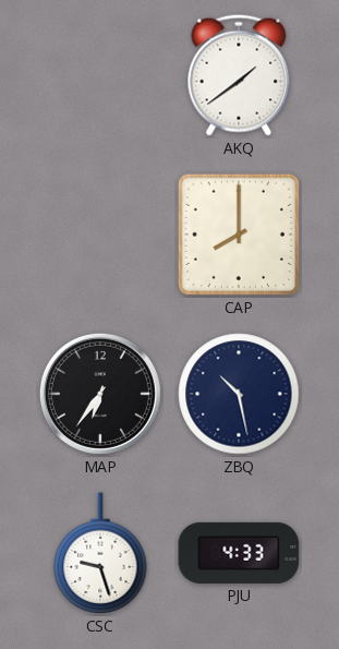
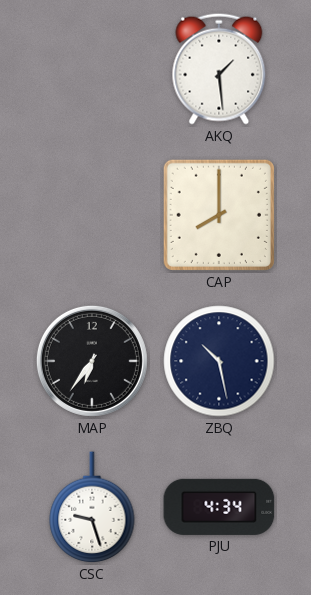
AKQ: 1:39 -> 1:29
PJU: 4:33 -> 4:34
